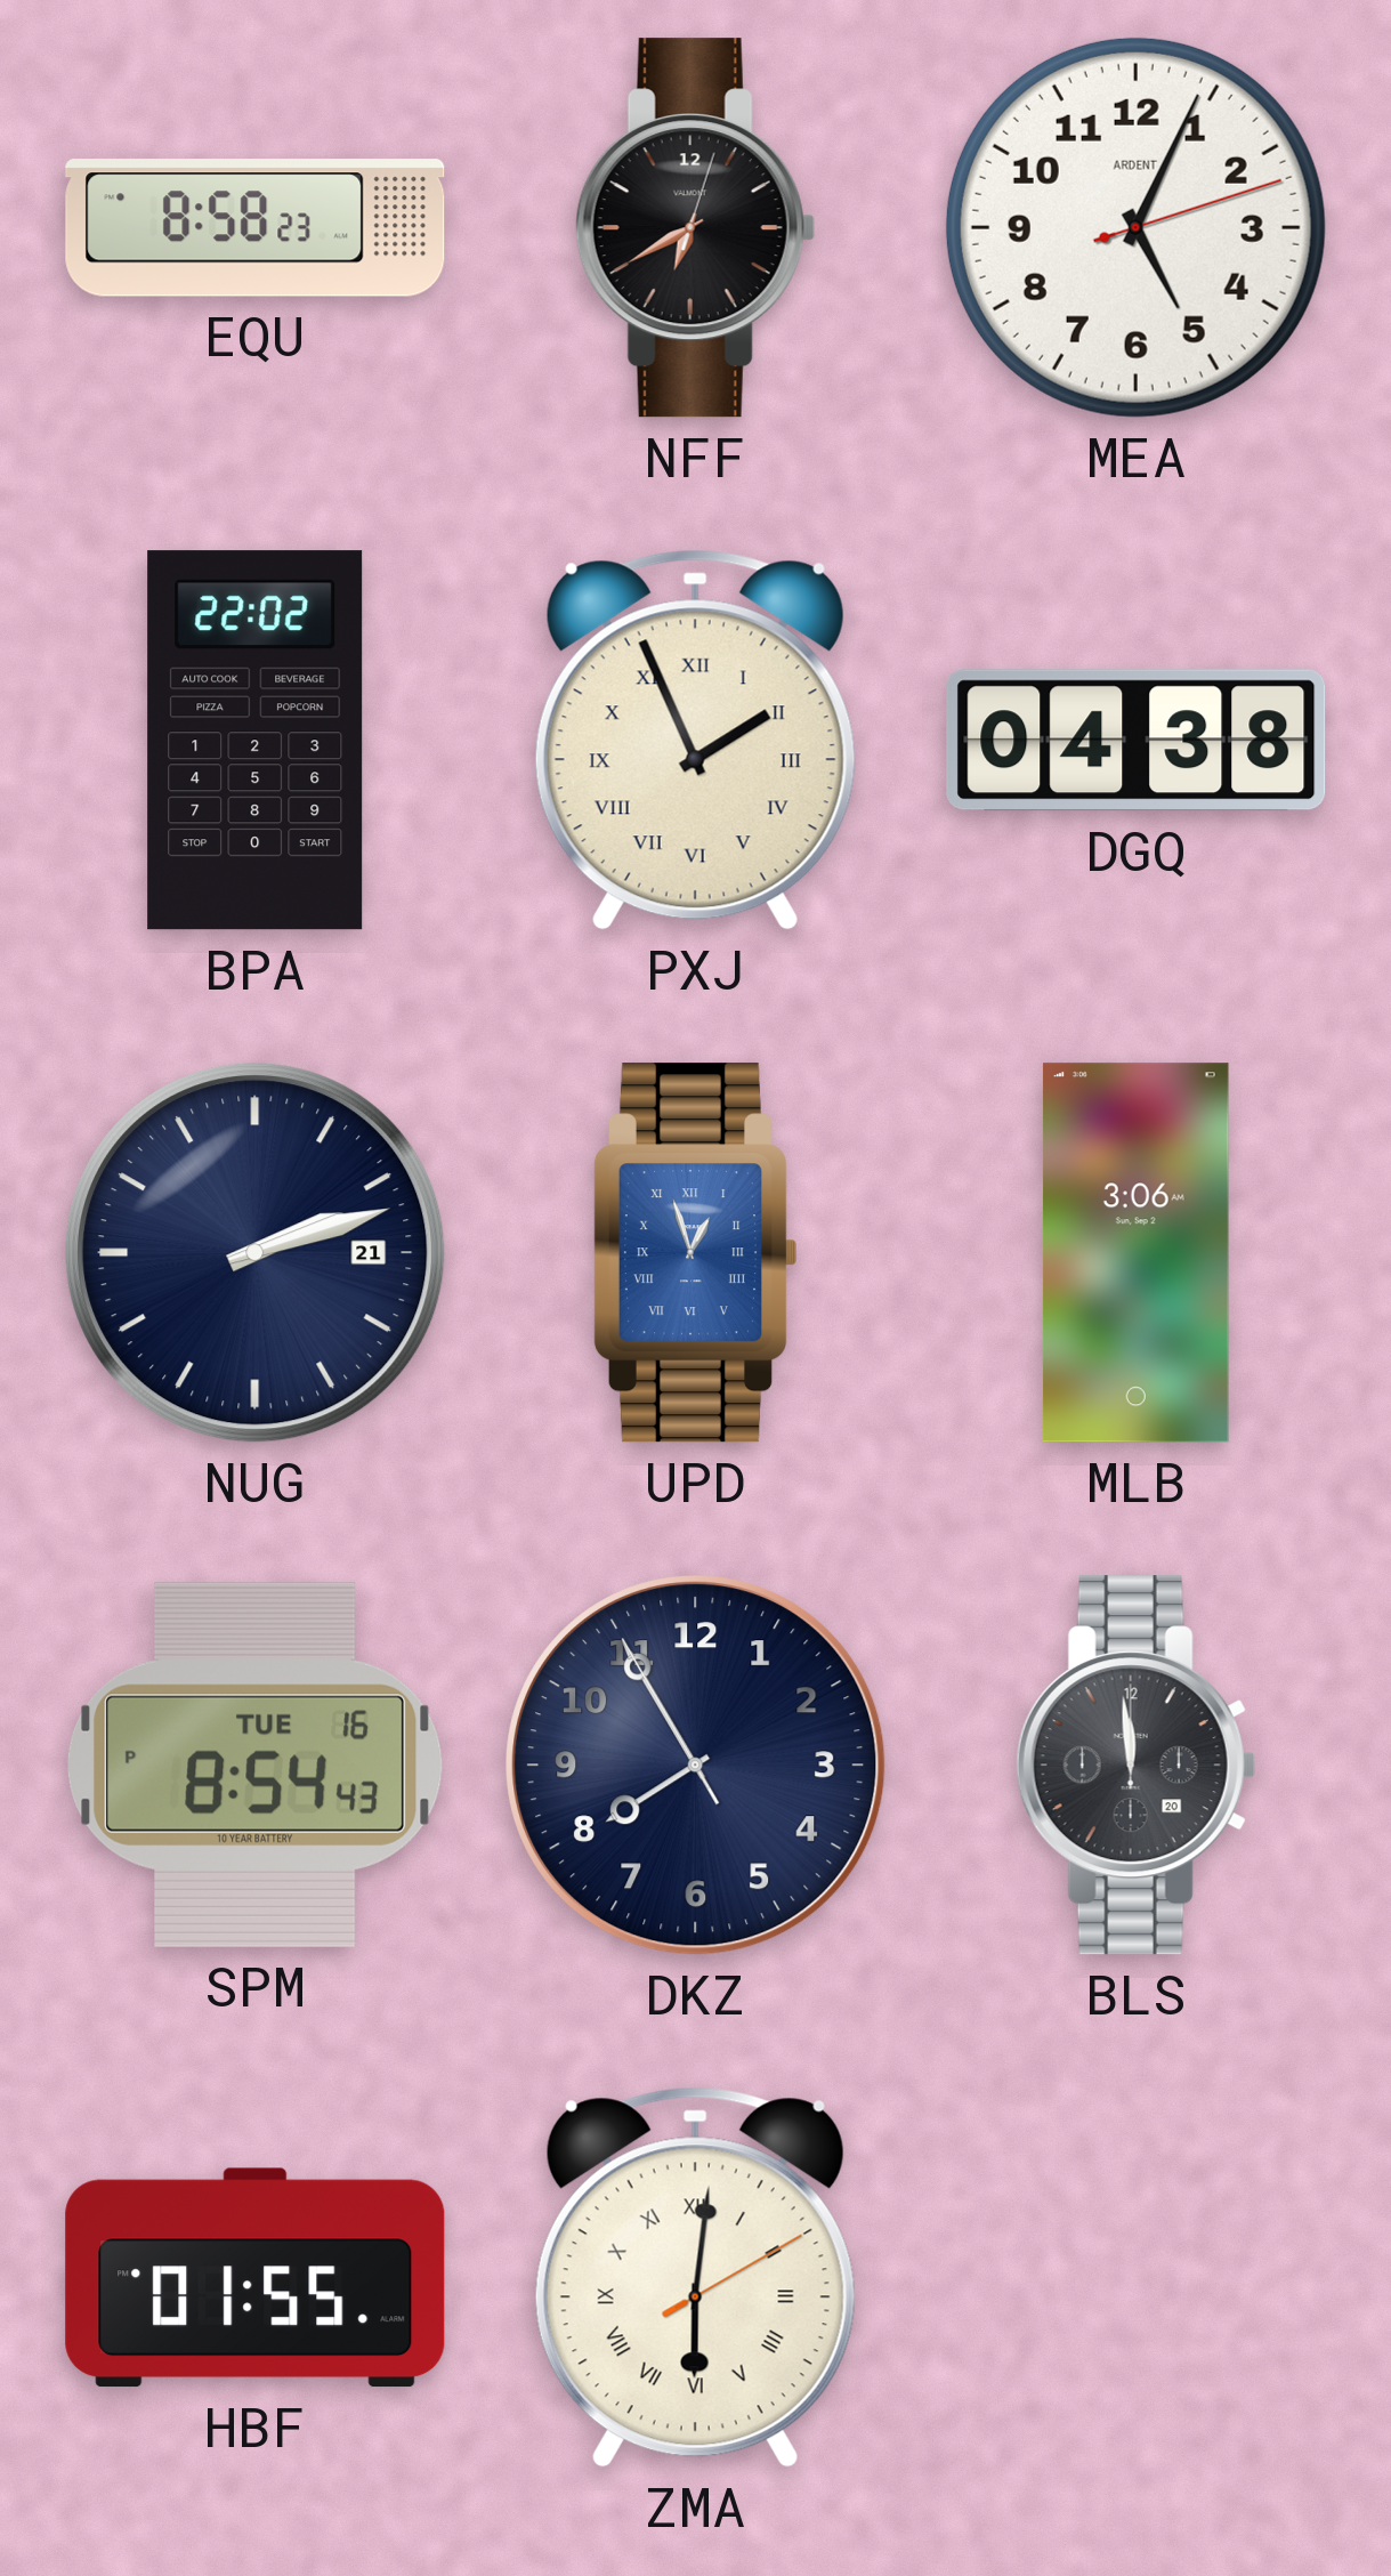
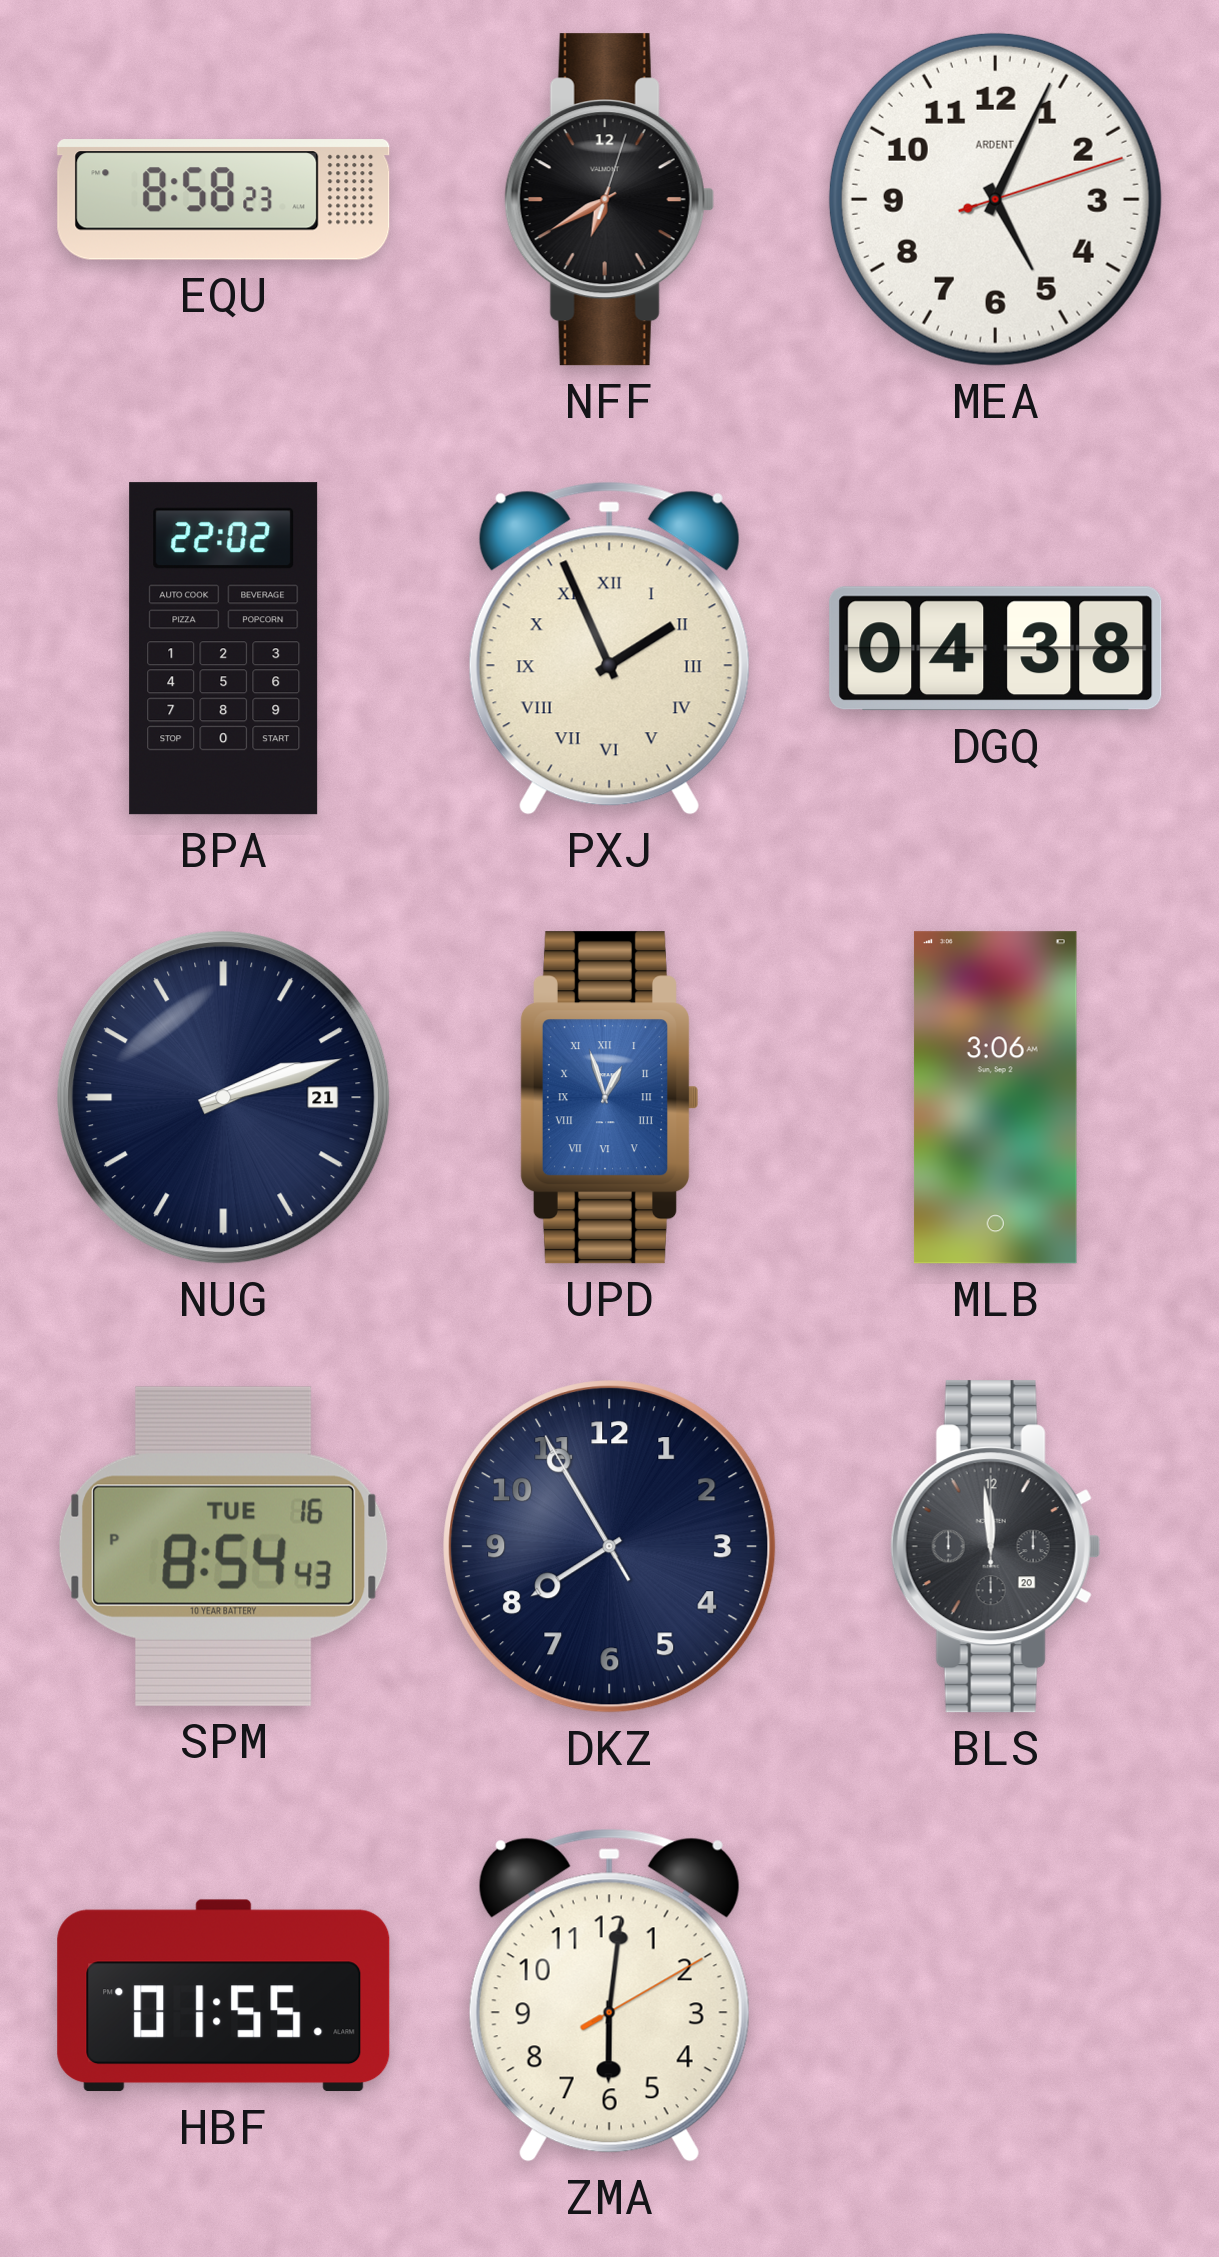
ZMA numerals: Roman -> Arabic
